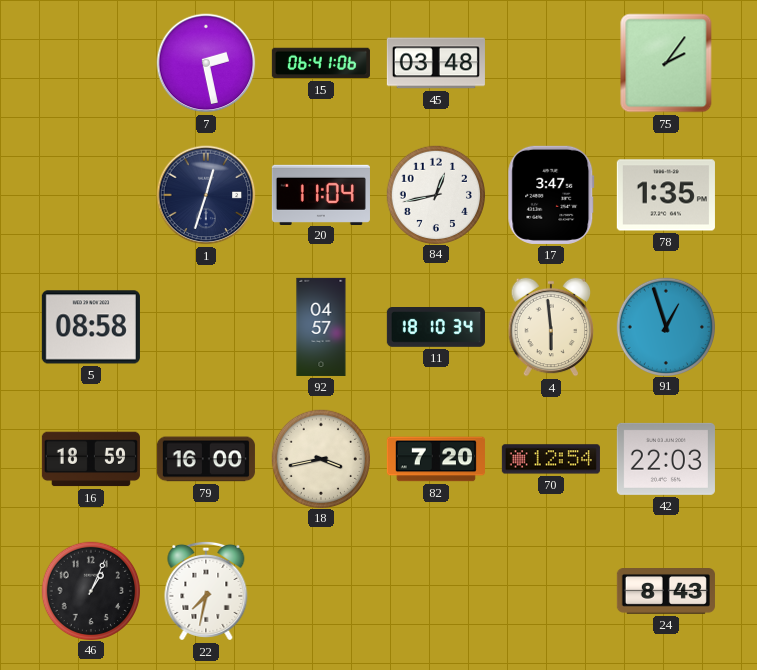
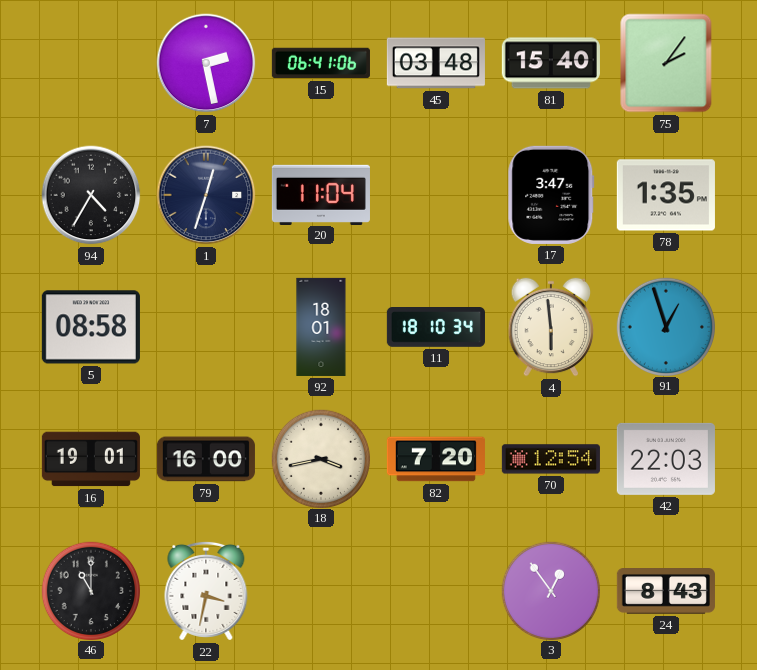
81: none -> 15:40
94: none -> 4:35
84: 12:43 -> none
92: 04:57 -> 18:01
16: 18:59 -> 19:01
46: 1:04 -> 11:00
22: 7:32 -> 3:32
3: none -> 12:54
